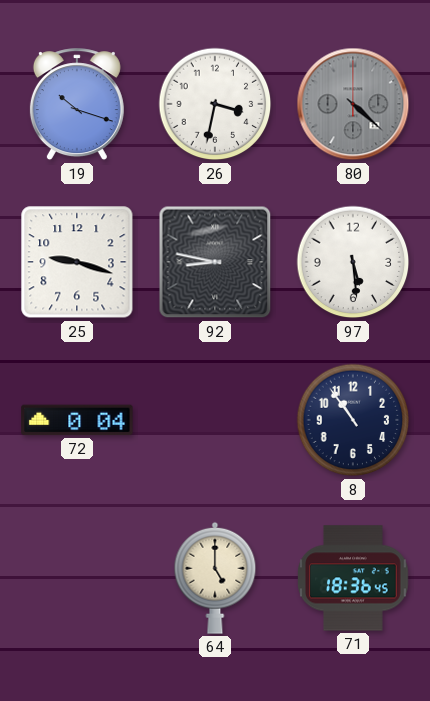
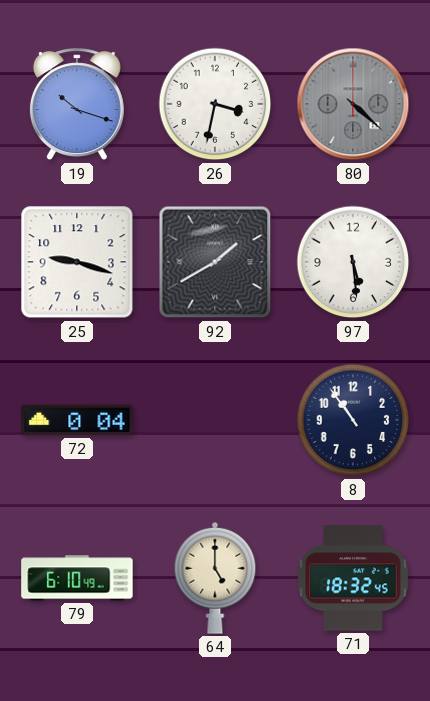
92: 8:47 -> 1:40
79: none -> 6:10
71: 18:36 -> 18:32
